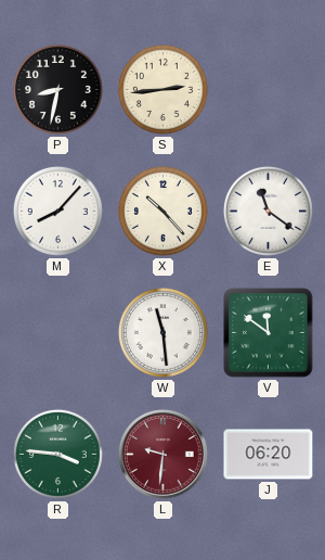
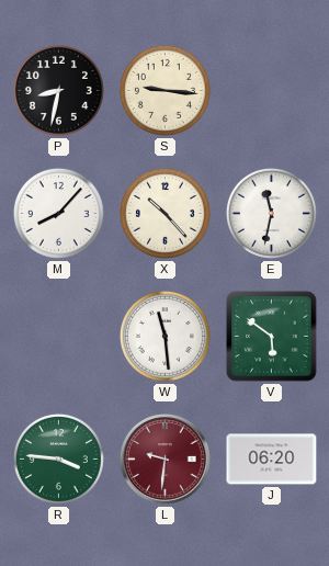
S: 2:44 -> 9:16
E: 11:21 -> 11:32
V: 11:51 -> 5:51
